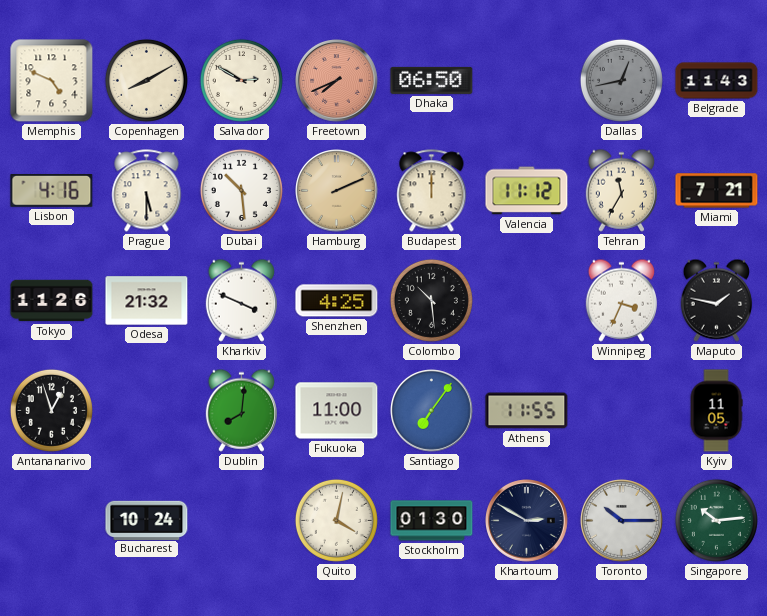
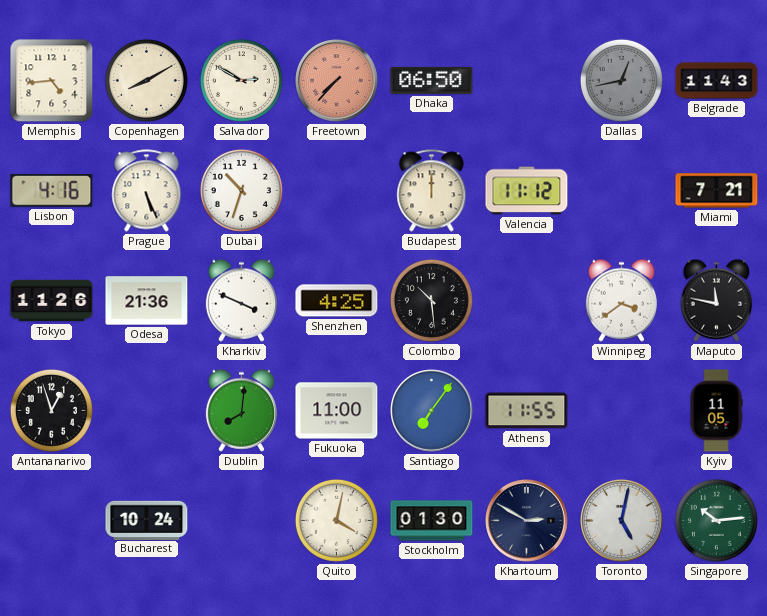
Memphis: 4:49 -> 4:44
Freetown: 7:41 -> 7:37
Prague: 5:30 -> 5:26
Dubai: 10:29 -> 10:33
Hamburg: 2:11 -> none
Tehran: 11:35 -> none
Odesa: 21:32 -> 21:36
Winnipeg: 3:34 -> 3:39
Maputo: 1:47 -> 11:47
Toronto: 10:15 -> 5:02
